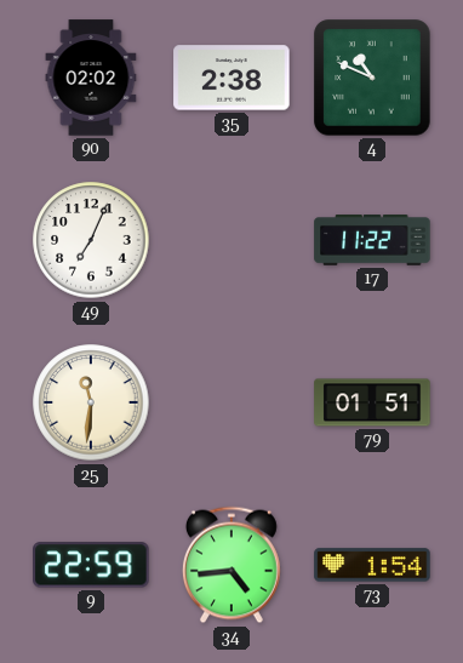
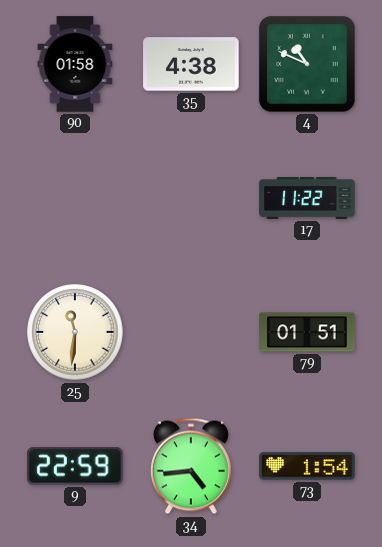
90: 02:02 -> 01:58
35: 2:38 -> 4:38
49: 7:04 -> none
